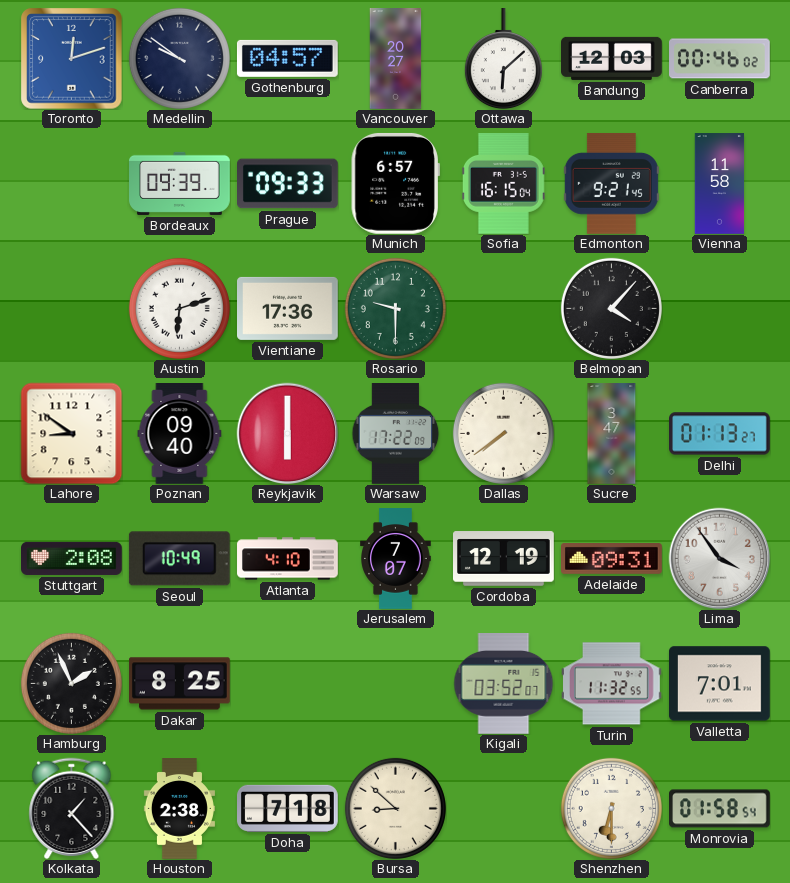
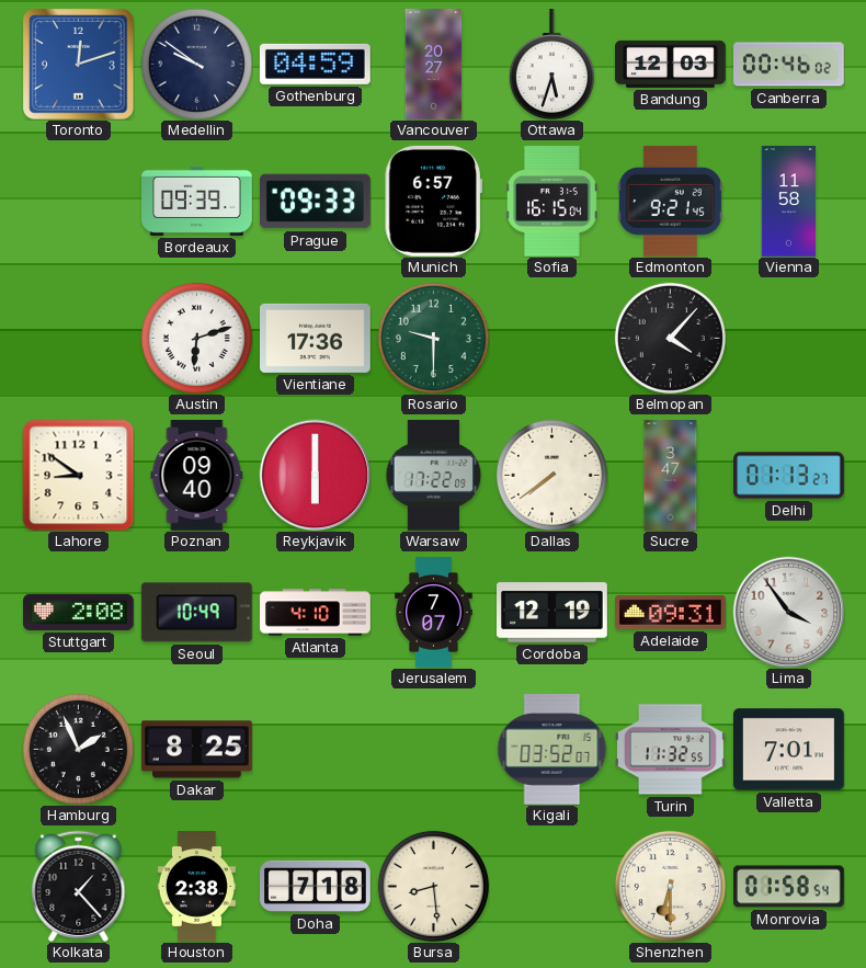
Gothenburg: 04:57 -> 04:59
Ottawa: 6:08 -> 5:33
Bursa: 8:52 -> 8:29
